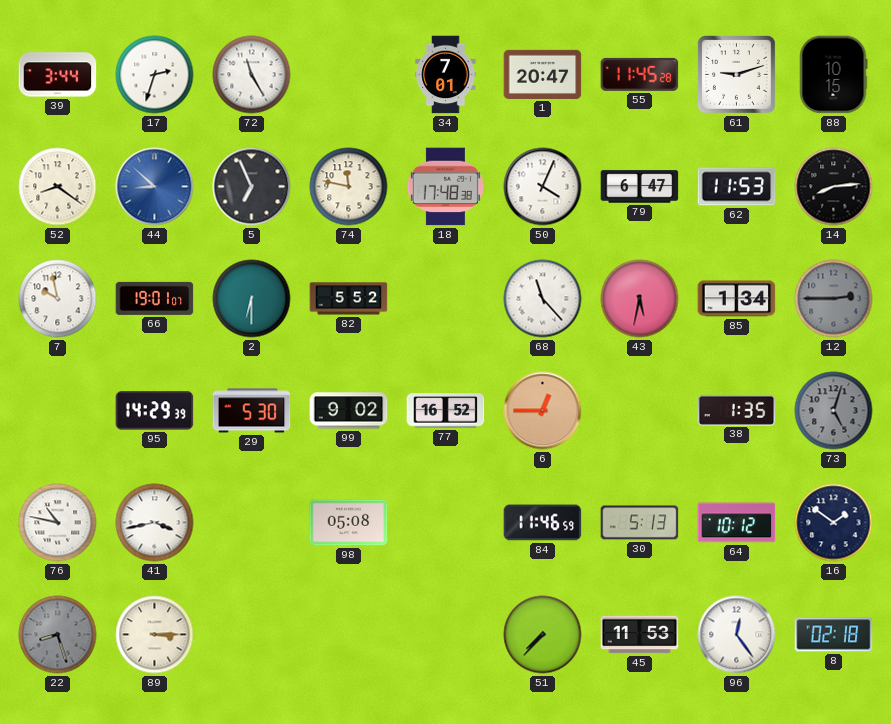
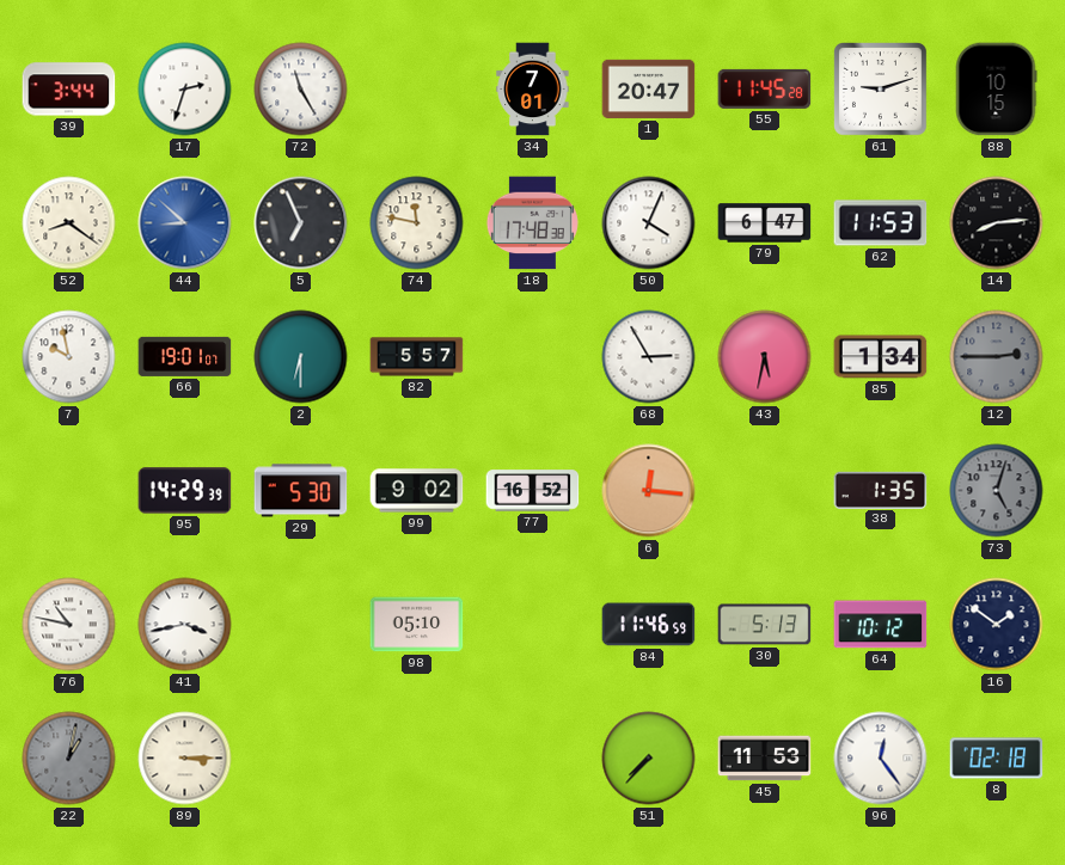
82: 5:52 -> 5:57
68: 11:23 -> 2:55
6: 12:45 -> 12:16
98: 05:08 -> 05:10
22: 8:27 -> 1:02
